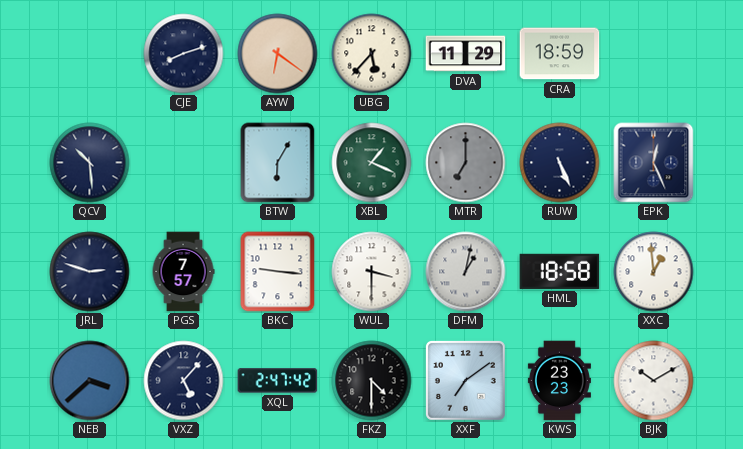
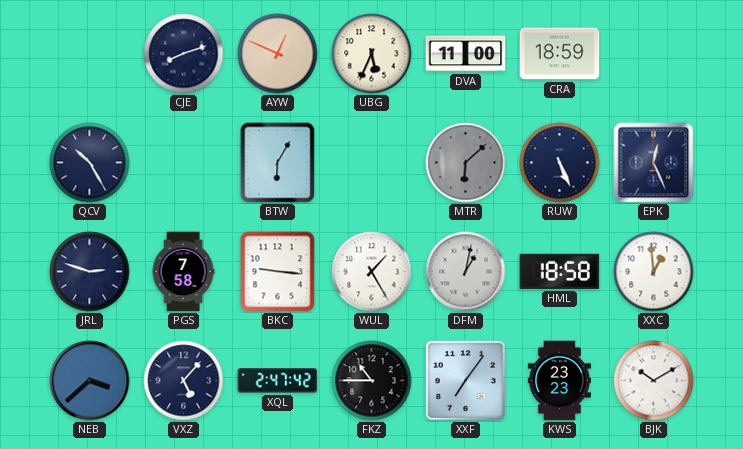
AYW: 6:21 -> 12:49
UBG: 5:37 -> 5:34
DVA: 11:29 -> 11:00
QCV: 10:29 -> 10:25
XBL: 1:19 -> none
MTR: 7:00 -> 6:08
PGS: 7:57 -> 7:58
WUL: 3:30 -> 1:25
FKZ: 4:30 -> 10:45
XXF: 7:09 -> 7:06
